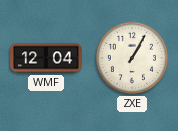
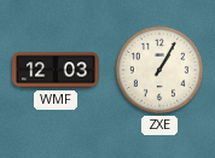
WMF: 12:04 -> 12:03
